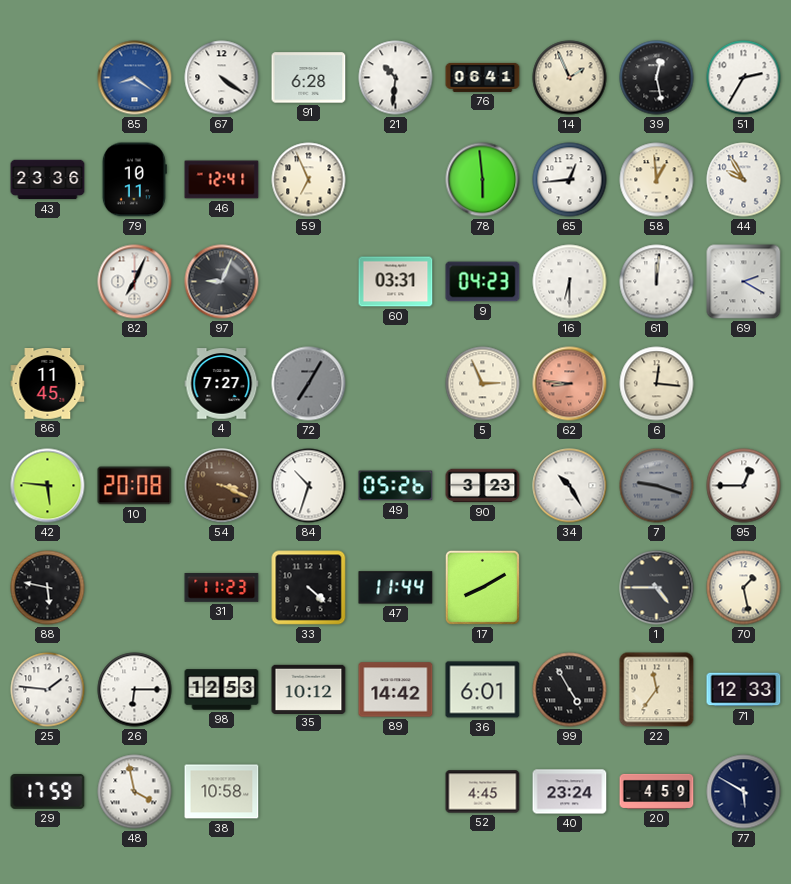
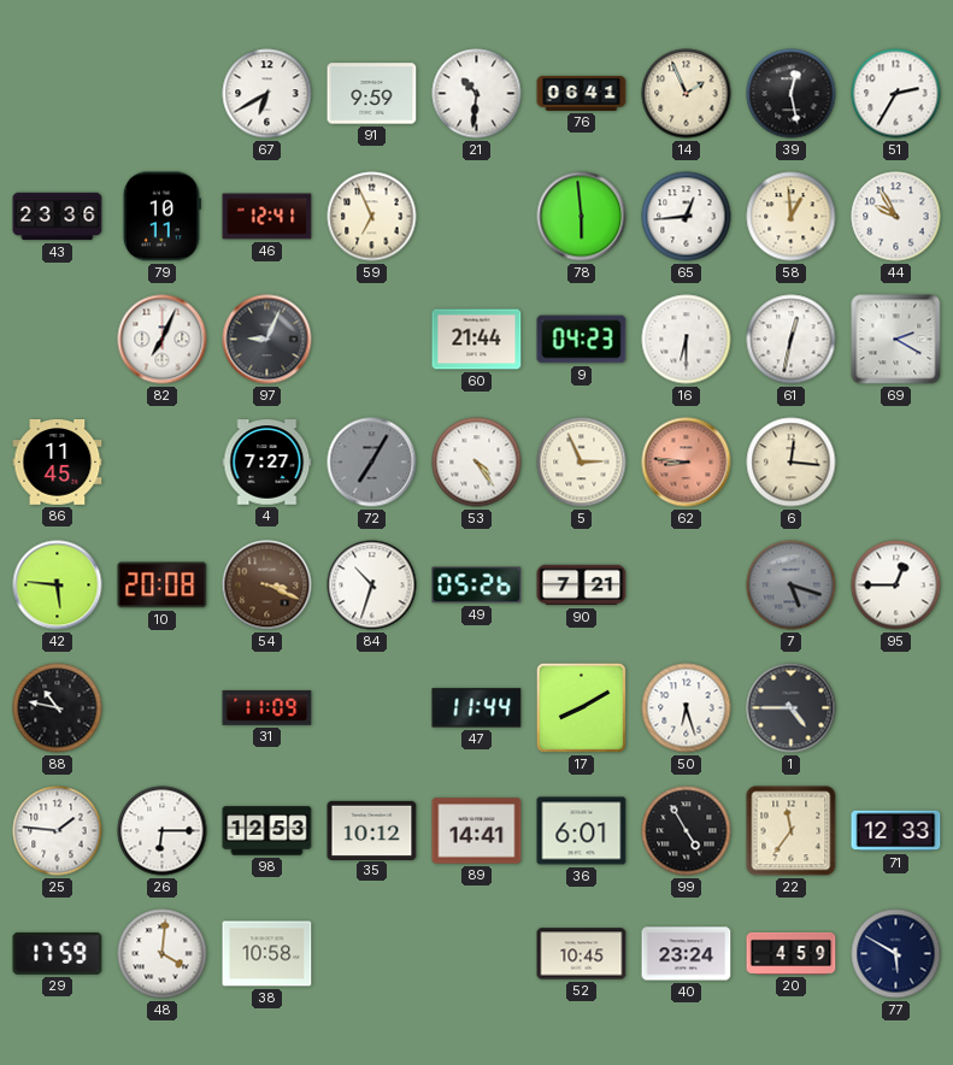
85: 8:21 -> none
67: 4:21 -> 6:40
91: 6:28 -> 9:59
60: 03:31 -> 21:44
61: 12:01 -> 12:32
53: none -> 4:24
90: 3:23 -> 7:21
34: 10:25 -> none
7: 9:18 -> 5:18
88: 5:47 -> 10:47
31: 11:23 -> 11:09
33: 4:22 -> none
50: none -> 6:27
70: 1:28 -> none
89: 14:42 -> 14:41
48: 3:58 -> 4:01
52: 4:45 -> 10:45
